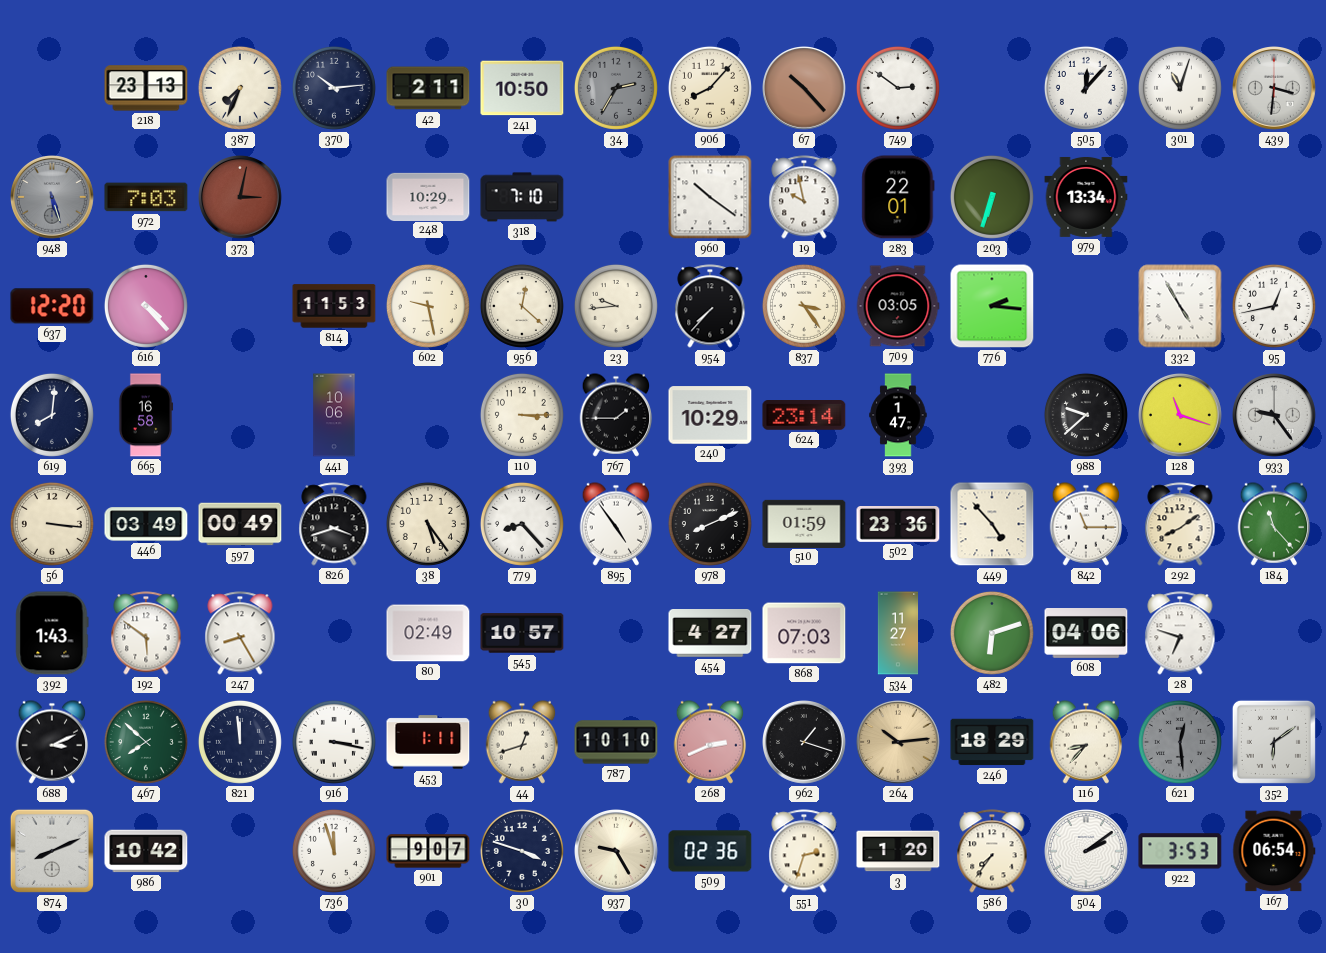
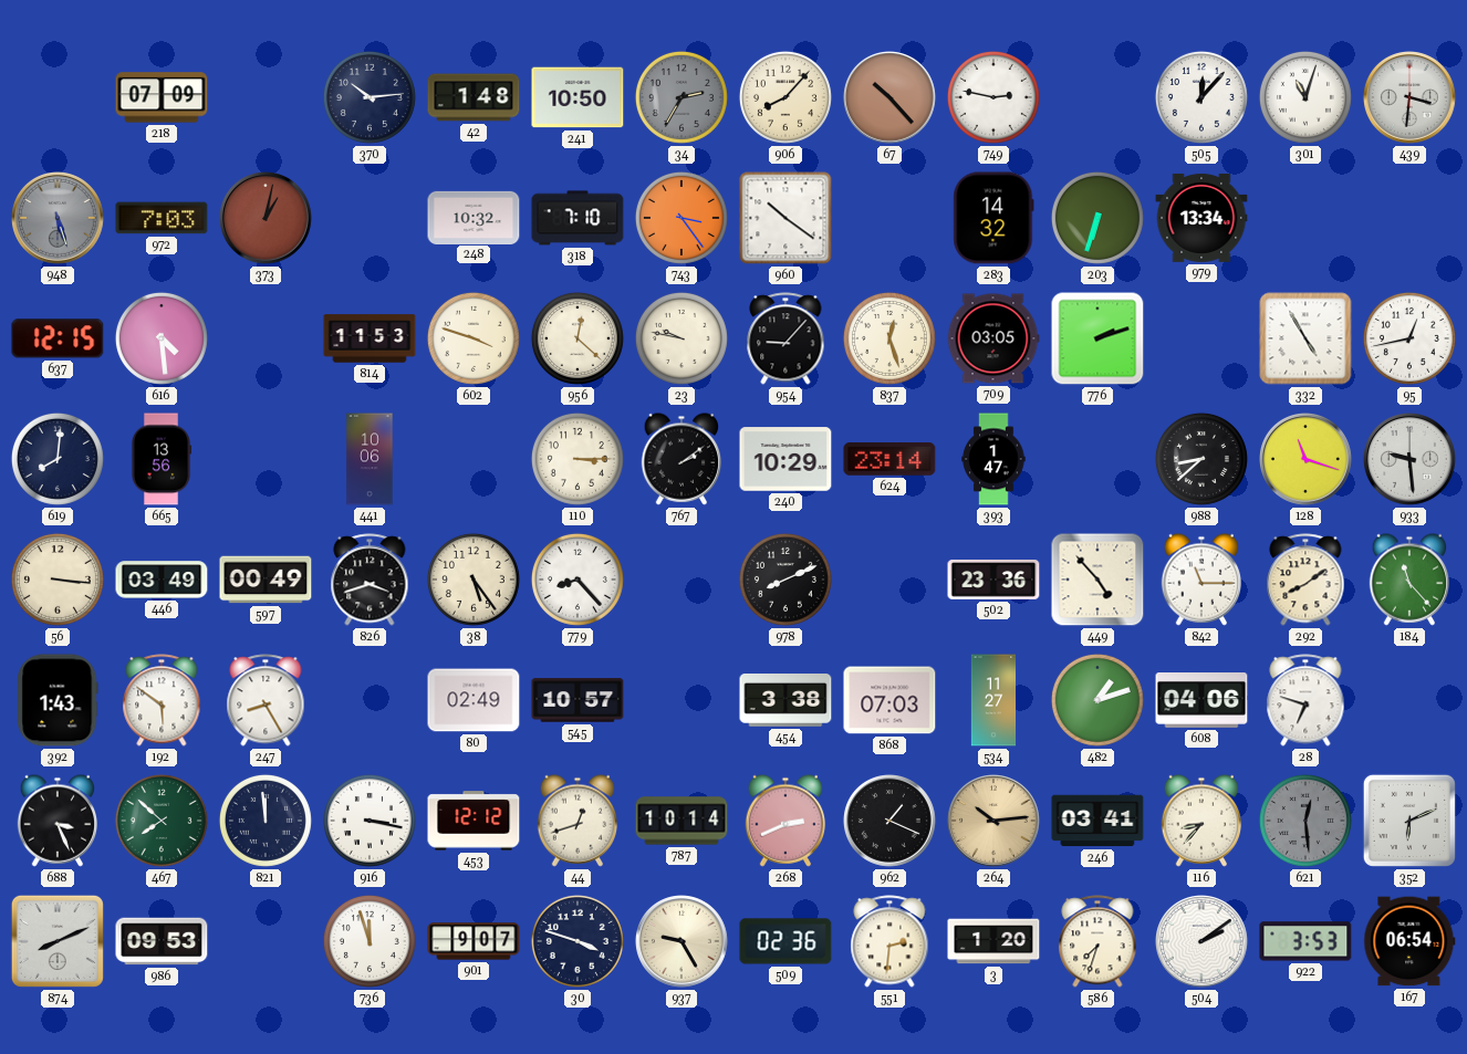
218: 23:13 -> 07:09
387: 7:34 -> none
42: 2:11 -> 1:48
749: 2:51 -> 2:47
373: 3:02 -> 1:02
248: 10:29 -> 10:32
743: none -> 3:24
19: 9:58 -> none
283: 22:01 -> 14:32
637: 12:20 -> 12:15
616: 4:23 -> 4:29
602: 9:28 -> 3:48
23: 9:44 -> 9:47
954: 7:37 -> 9:07
837: 3:24 -> 12:27
776: 2:16 -> 2:12
665: 16:58 -> 13:56
767: 1:45 -> 2:09
988: 9:38 -> 8:38
933: 9:24 -> 9:29
895: 4:54 -> none
510: 01:59 -> none
454: 4:27 -> 3:38
482: 6:12 -> 1:12
688: 3:11 -> 3:26
453: 1:11 -> 12:12
787: 10:10 -> 10:14
962: 1:18 -> 1:19
246: 18:29 -> 03:41
352: 6:09 -> 6:11
986: 10:42 -> 09:53
551: 2:33 -> 2:31
586: 7:36 -> 7:33
